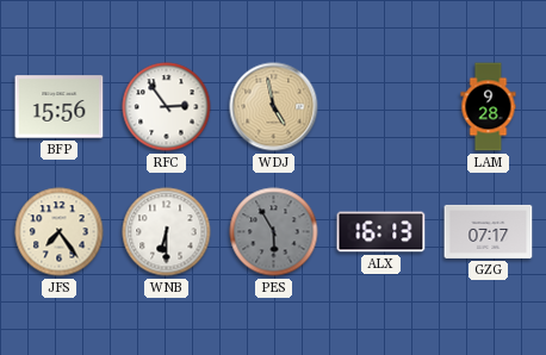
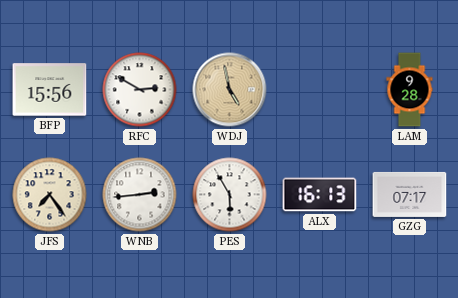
RFC: 2:54 -> 2:50
WNB: 6:30 -> 2:44
PES dial: grey -> white
